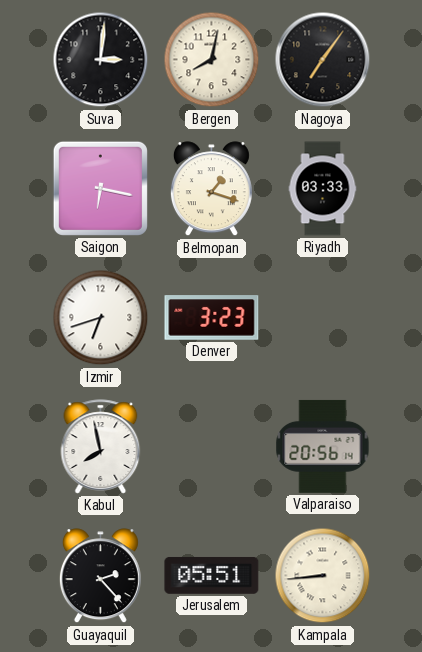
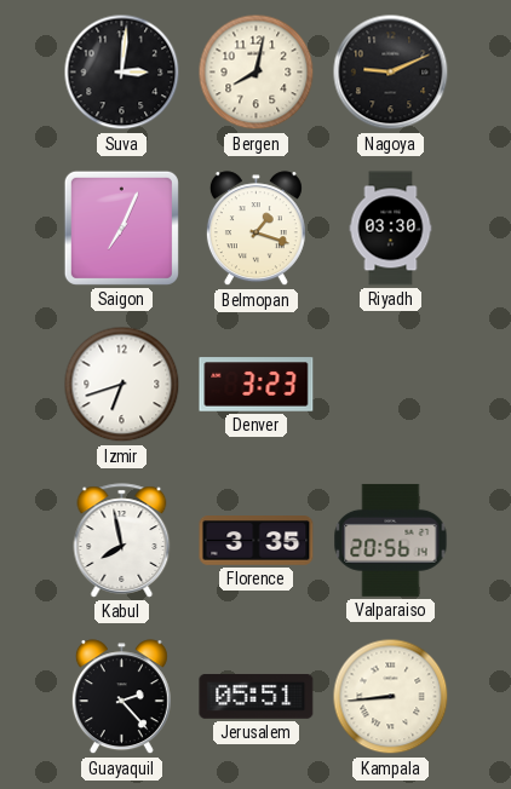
Nagoya: 7:06 -> 9:11
Saigon: 6:17 -> 7:04
Riyadh: 03:33 -> 03:30
Florence: none -> 3:35
